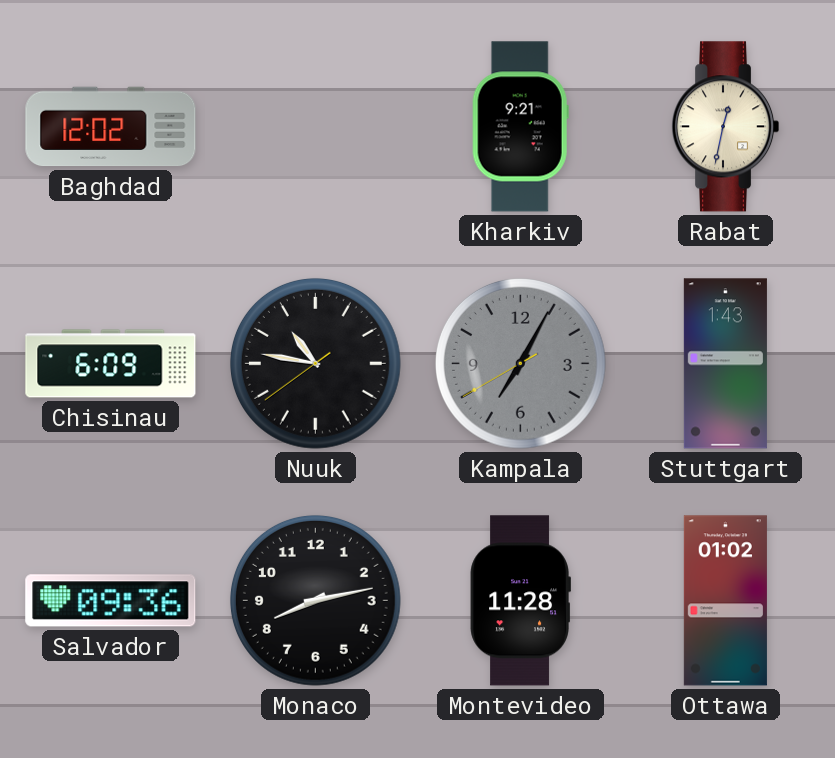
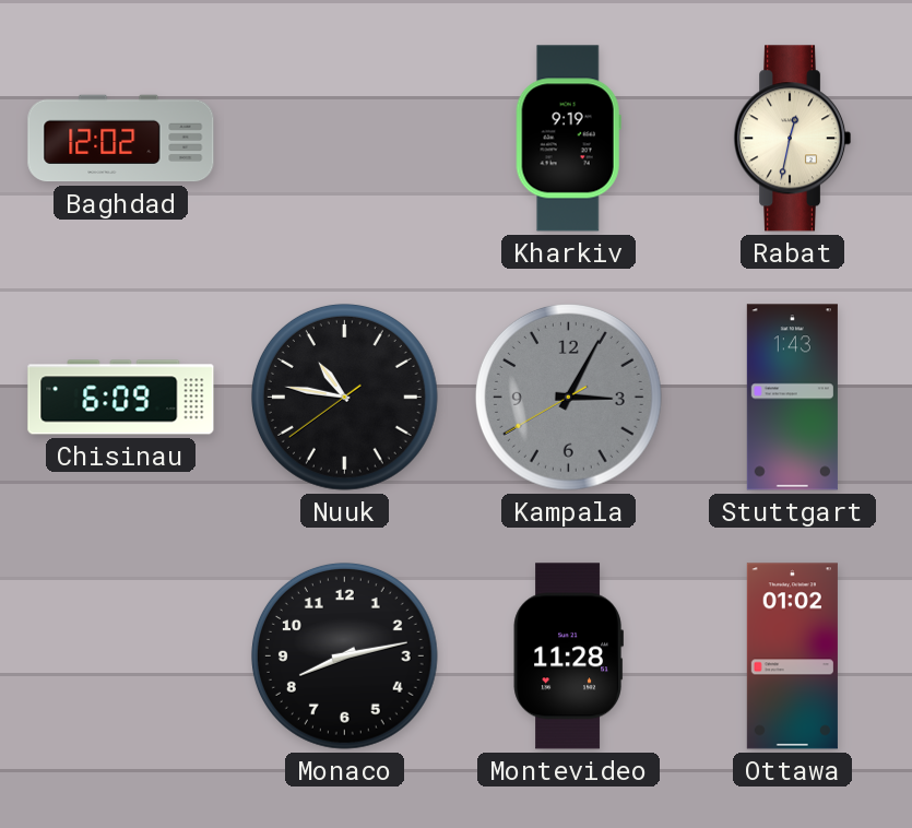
Kharkiv: 9:21 -> 9:19
Kampala: 7:04 -> 3:04
Salvador: 09:36 -> none
